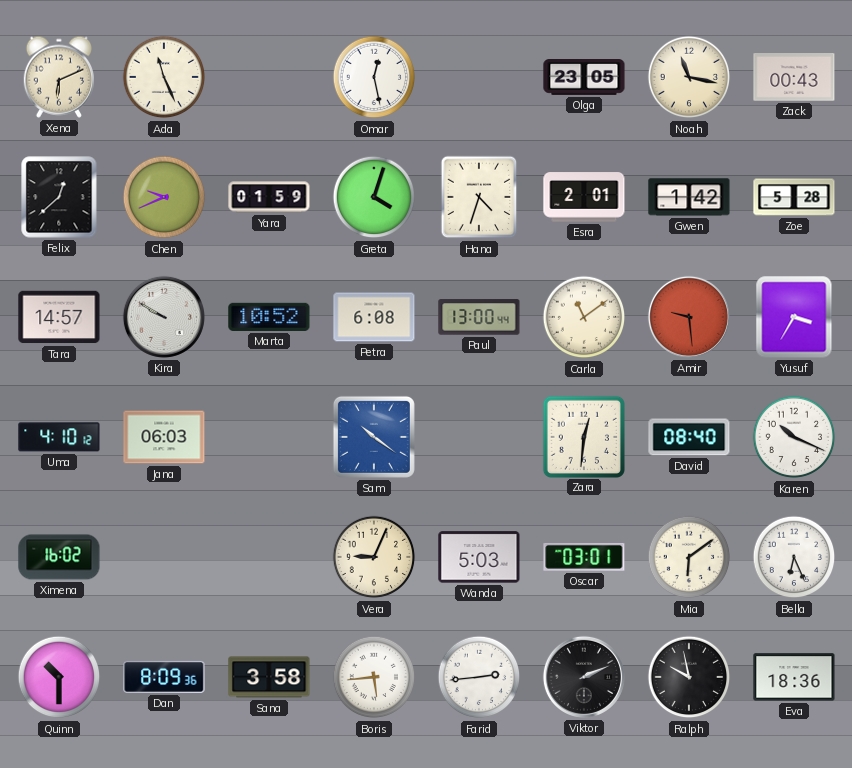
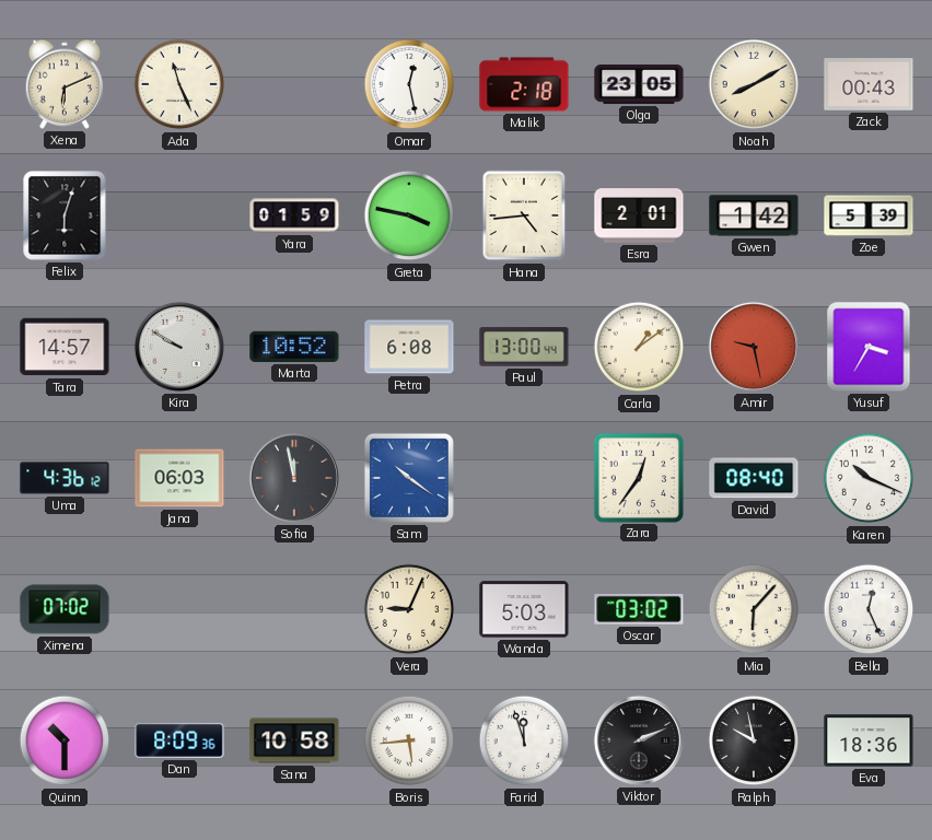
Malik: none -> 2:18
Noah: 11:17 -> 8:10
Felix: 12:38 -> 6:03
Chen: 9:41 -> none
Greta: 4:03 -> 3:47
Hana: 4:33 -> 4:44
Zoe: 5:28 -> 5:39
Carla: 11:09 -> 1:09
Amir: 9:29 -> 9:28
Uma: 4:10 -> 4:36
Sofia: none -> 11:58
Zara: 12:31 -> 12:36
Ximena: 16:02 -> 07:02
Oscar: 03:01 -> 03:02
Mia: 6:09 -> 6:07
Bella: 6:26 -> 12:26
Sana: 3:58 -> 10:58
Farid: 2:44 -> 11:57
